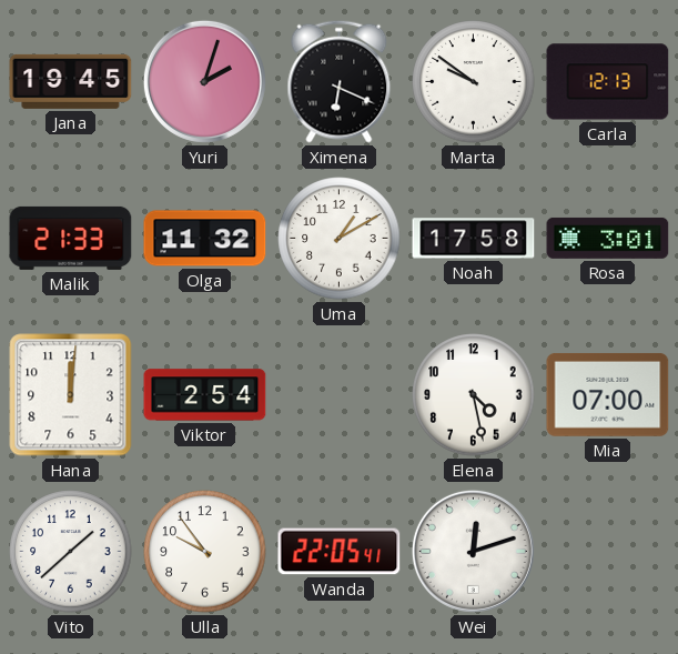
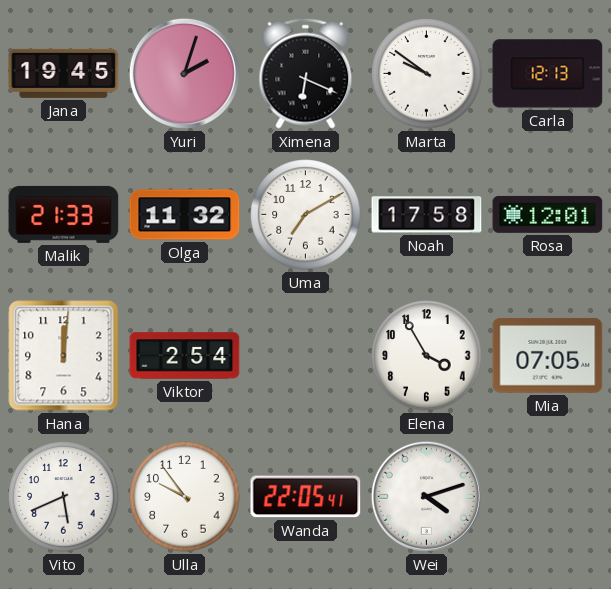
Uma: 1:10 -> 7:10
Rosa: 3:01 -> 12:01
Elena: 4:28 -> 3:55
Mia: 07:00 -> 07:05
Vito: 1:38 -> 5:41
Wei: 12:12 -> 4:12
